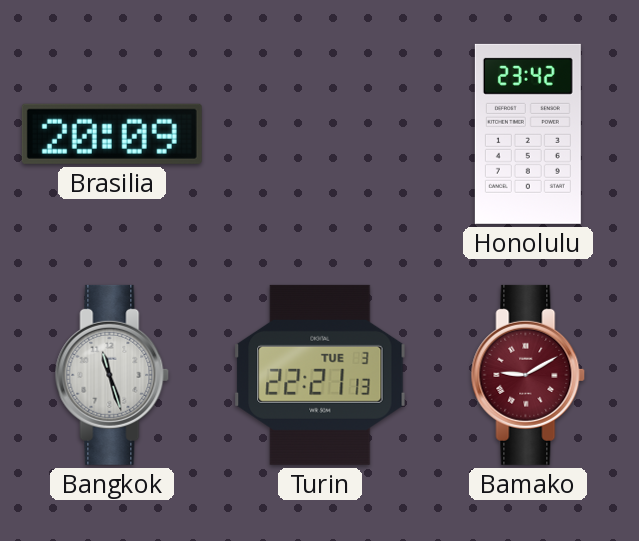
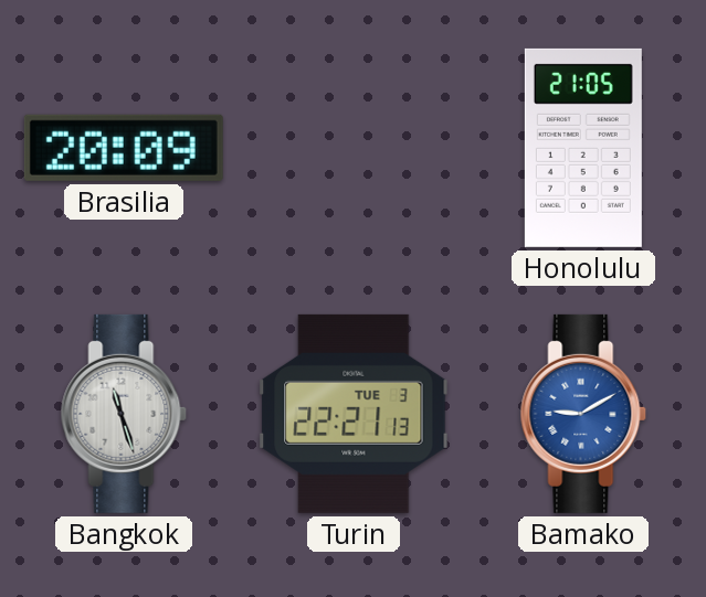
Honolulu: 23:42 -> 21:05
Bamako dial: burgundy -> blue
